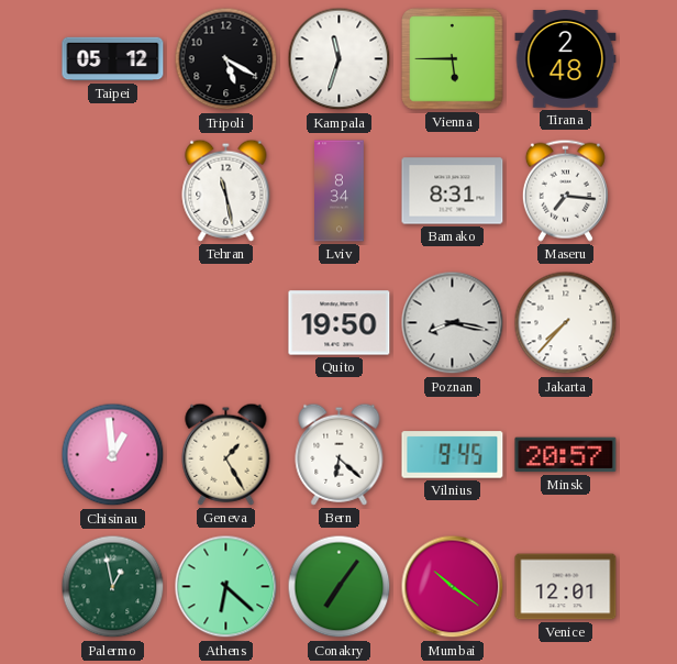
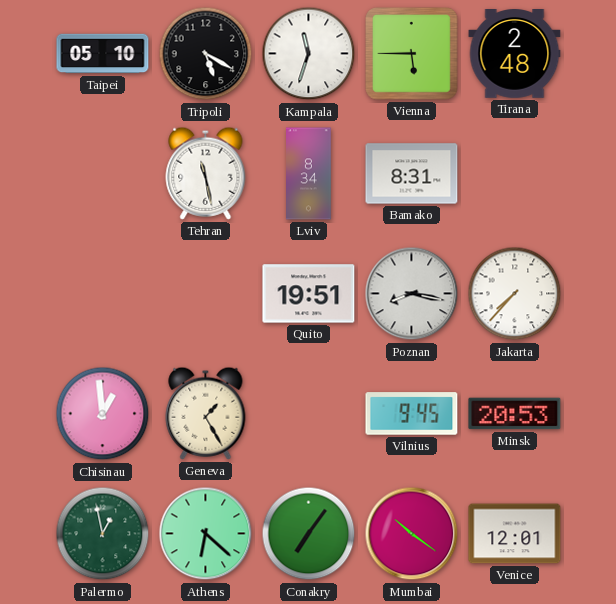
Taipei: 05:12 -> 05:10
Maseru: 7:16 -> none
Quito: 19:50 -> 19:51
Bern: 6:22 -> none
Minsk: 20:57 -> 20:53
